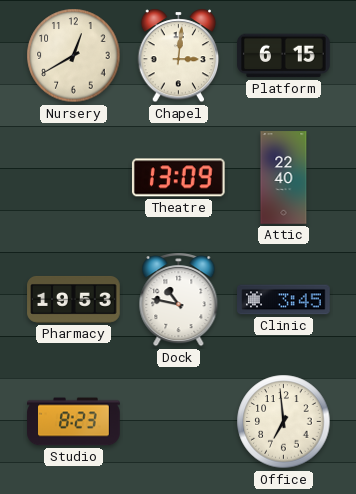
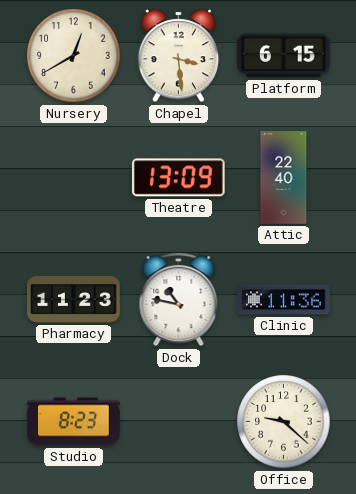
Chapel: 3:01 -> 3:29
Pharmacy: 19:53 -> 11:23
Clinic: 3:45 -> 11:36
Office: 6:59 -> 9:22
